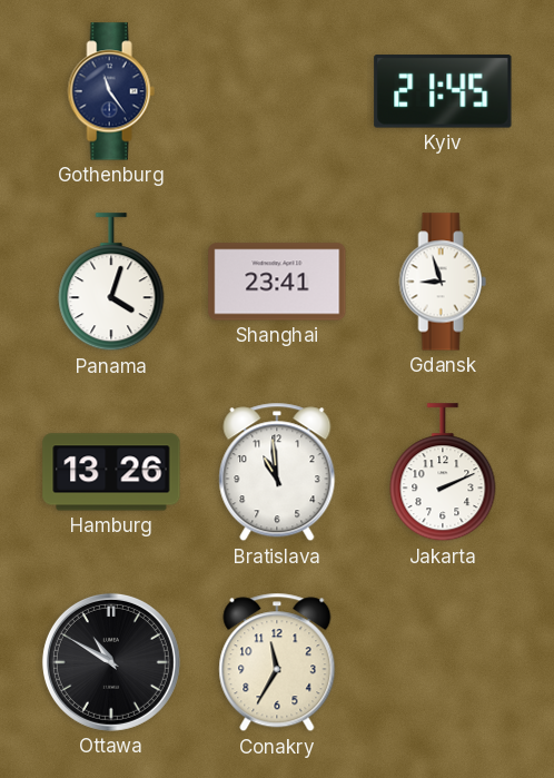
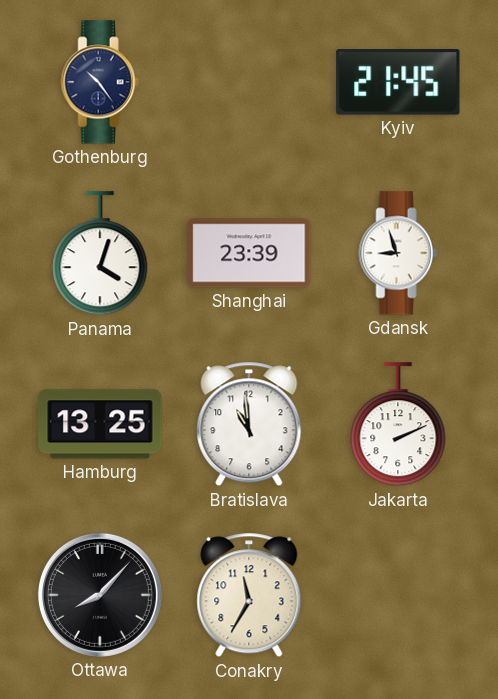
Gothenburg: 11:24 -> 10:24
Shanghai: 23:41 -> 23:39
Hamburg: 13:26 -> 13:25
Ottawa: 10:50 -> 8:07
